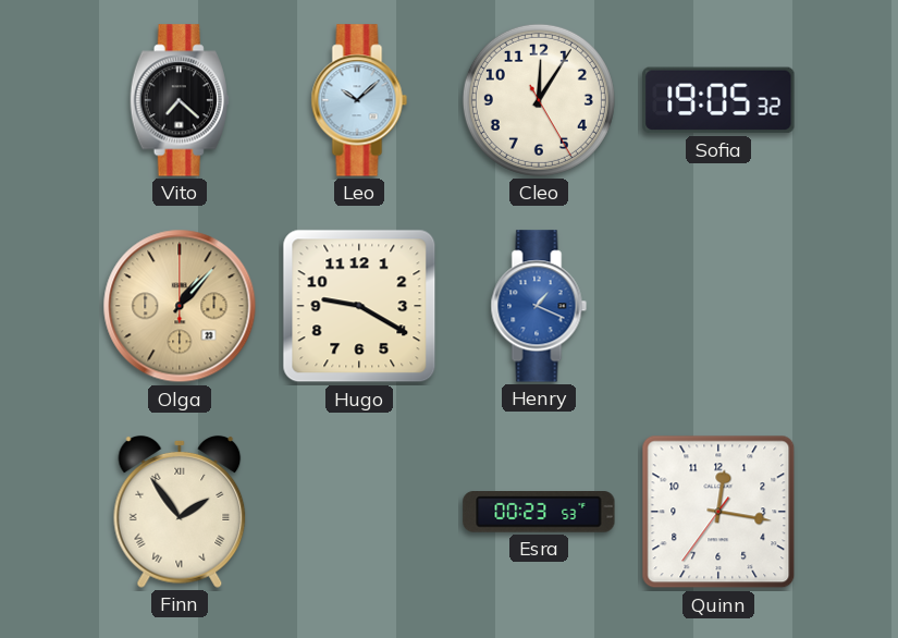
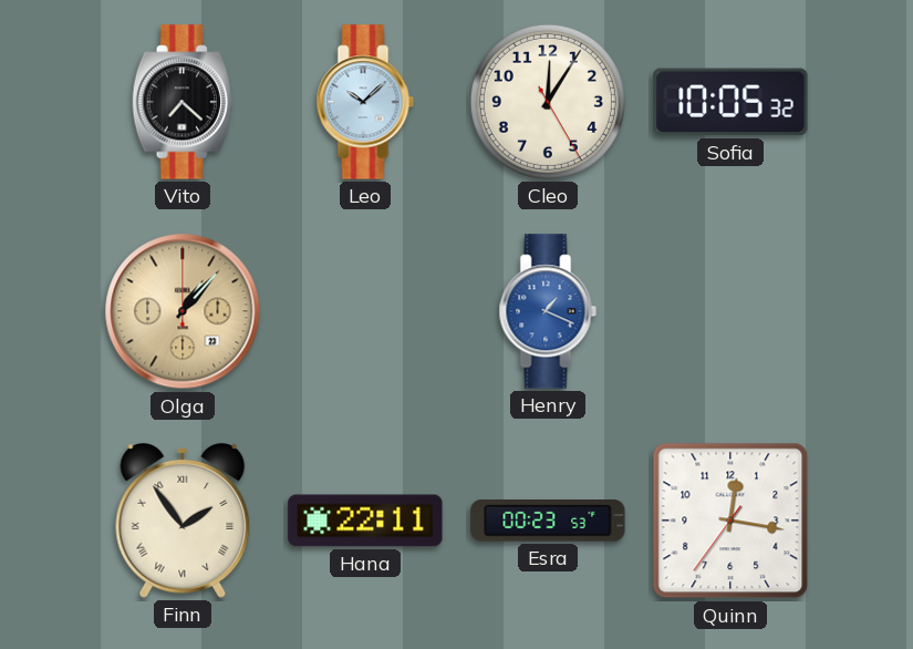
Sofia: 19:05 -> 10:05
Hugo: 9:20 -> none
Hana: none -> 22:11
